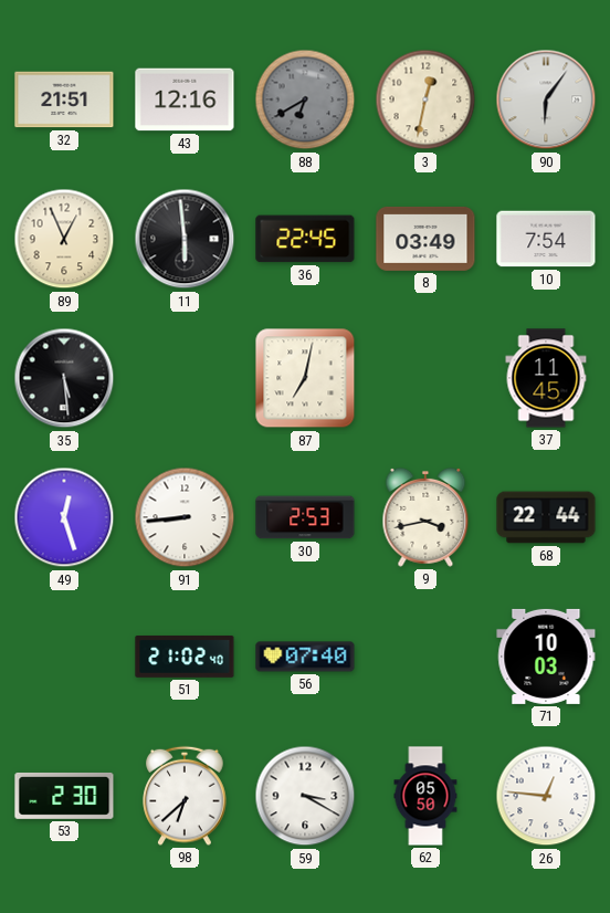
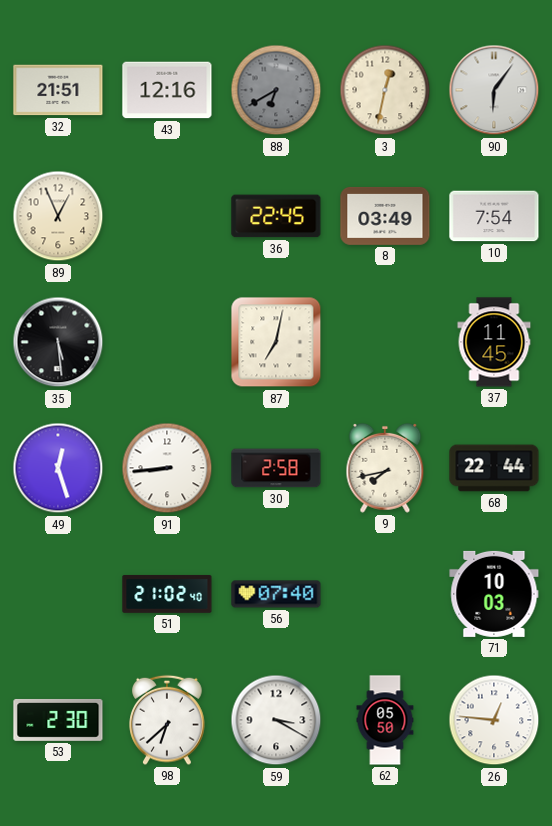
11: 5:59 -> none
30: 2:53 -> 2:58
9: 3:43 -> 7:43
